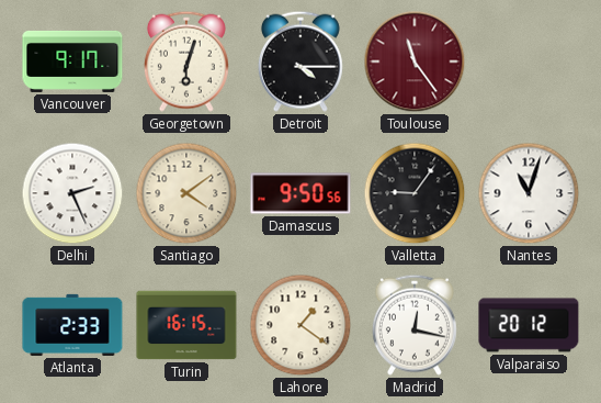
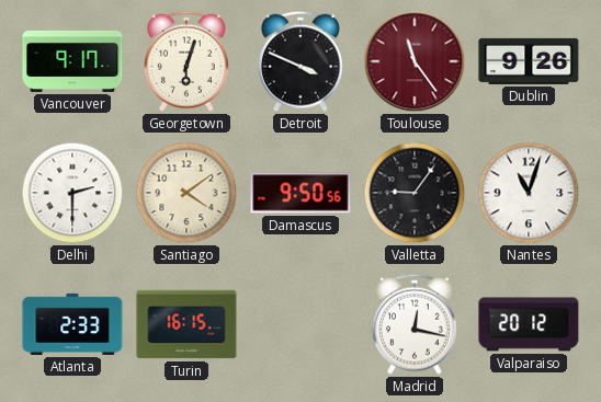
Detroit: 4:15 -> 3:49
Dublin: none -> 9:26
Delhi: 2:26 -> 2:30
Lahore: 1:21 -> none
